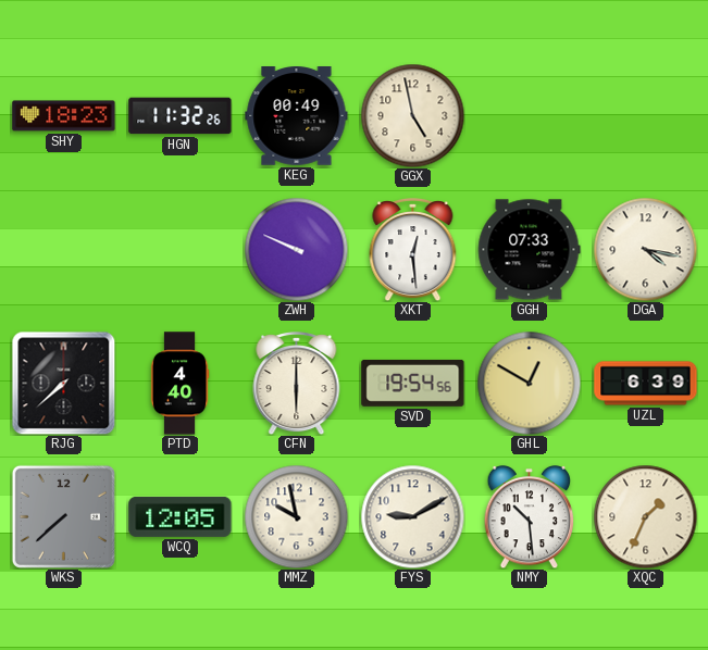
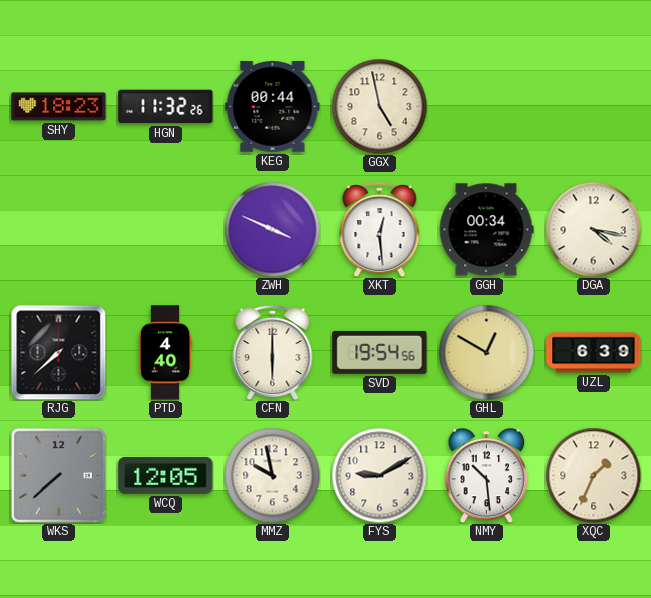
KEG: 00:49 -> 00:44
ZWH: 9:49 -> 3:49
GGH: 07:33 -> 00:34
